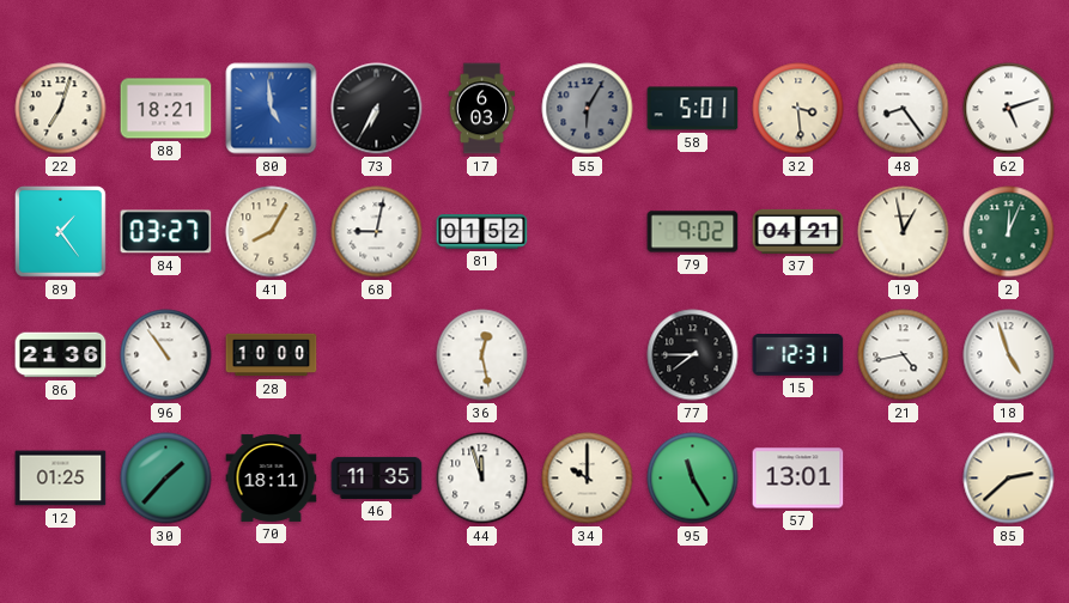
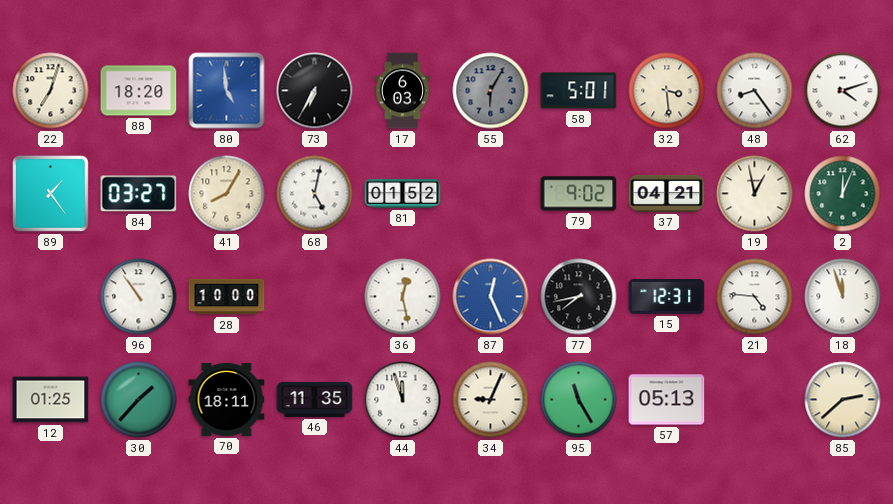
88: 18:21 -> 18:20
62: 5:12 -> 4:12
68: 9:02 -> 5:02
86: 21:36 -> none
87: none -> 12:26
77: 7:45 -> 7:43
21: 4:43 -> 4:46
18: 4:57 -> 11:57
34: 10:00 -> 9:04
57: 13:01 -> 05:13
